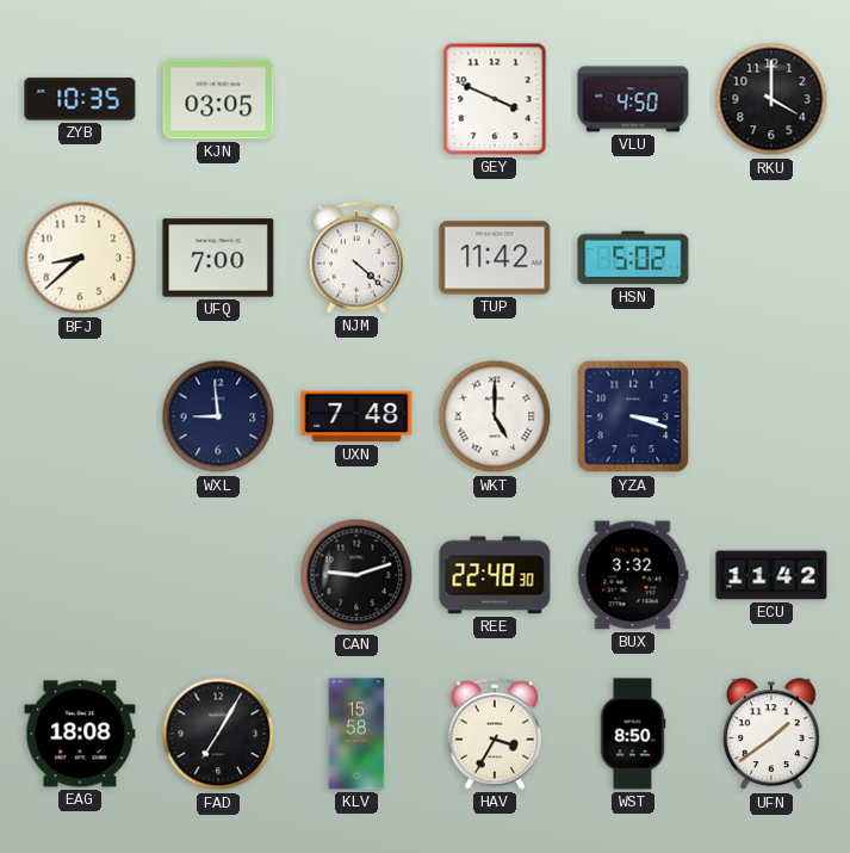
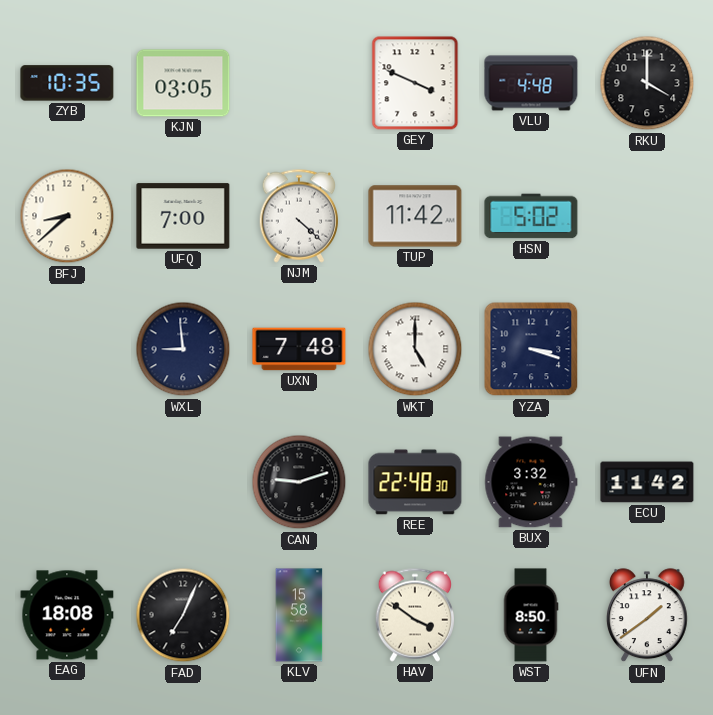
VLU: 4:50 -> 4:48
FAD: 7:05 -> 7:04
HAV: 3:35 -> 3:51
